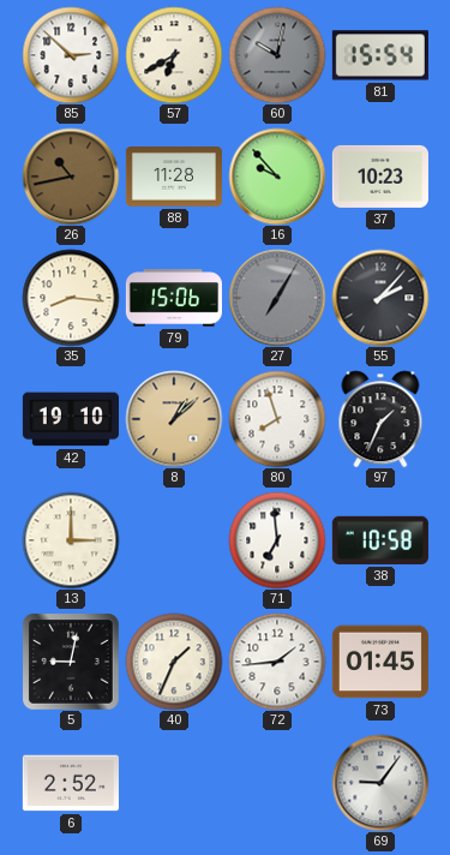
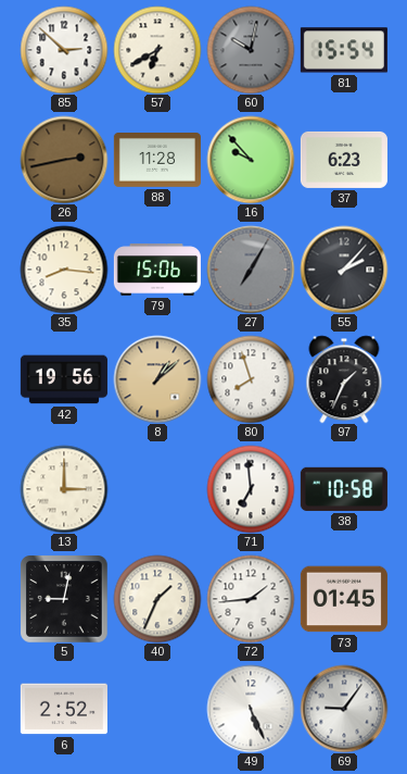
26: 10:43 -> 2:43
37: 10:23 -> 6:23
42: 19:10 -> 19:56
49: none -> 5:26
